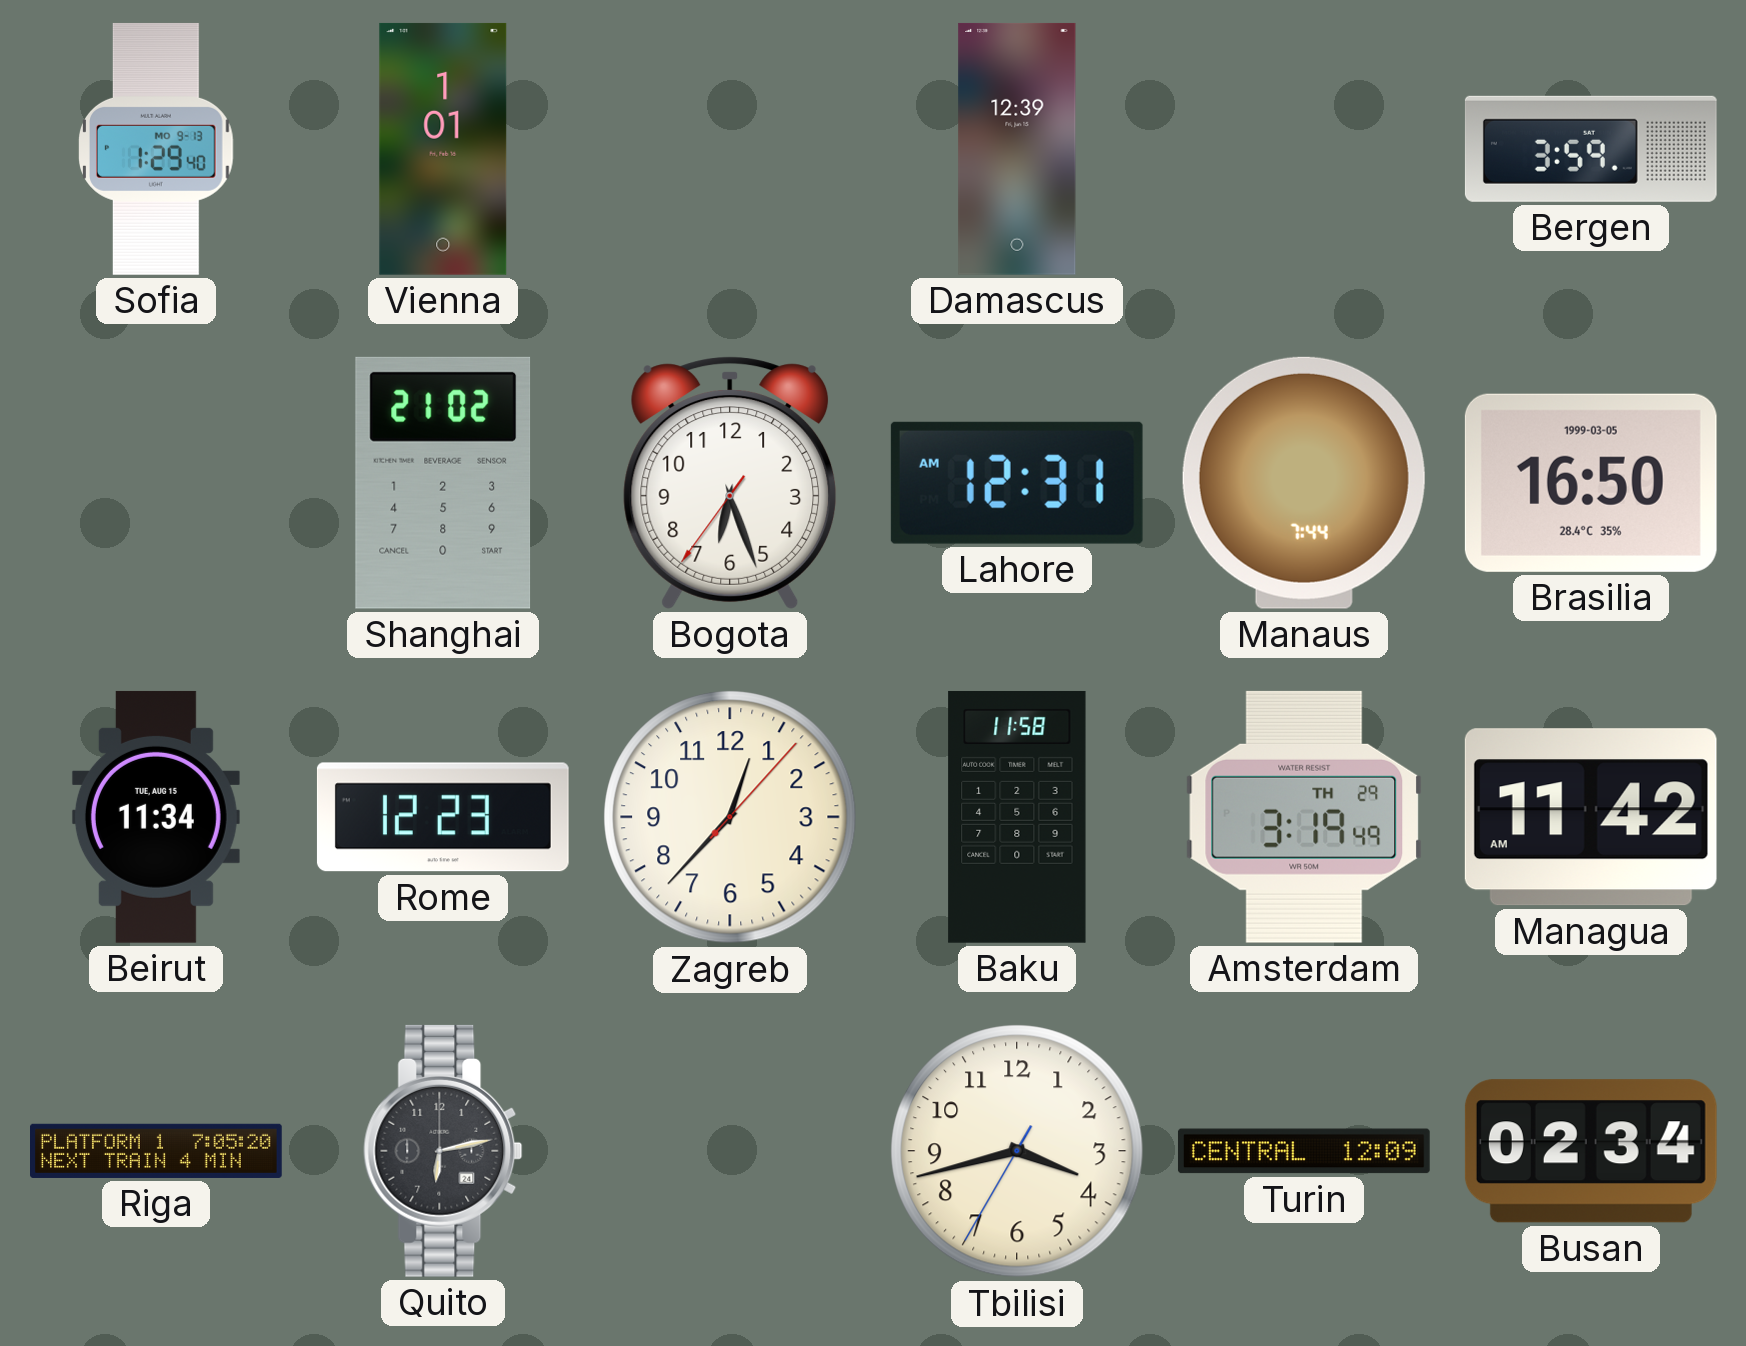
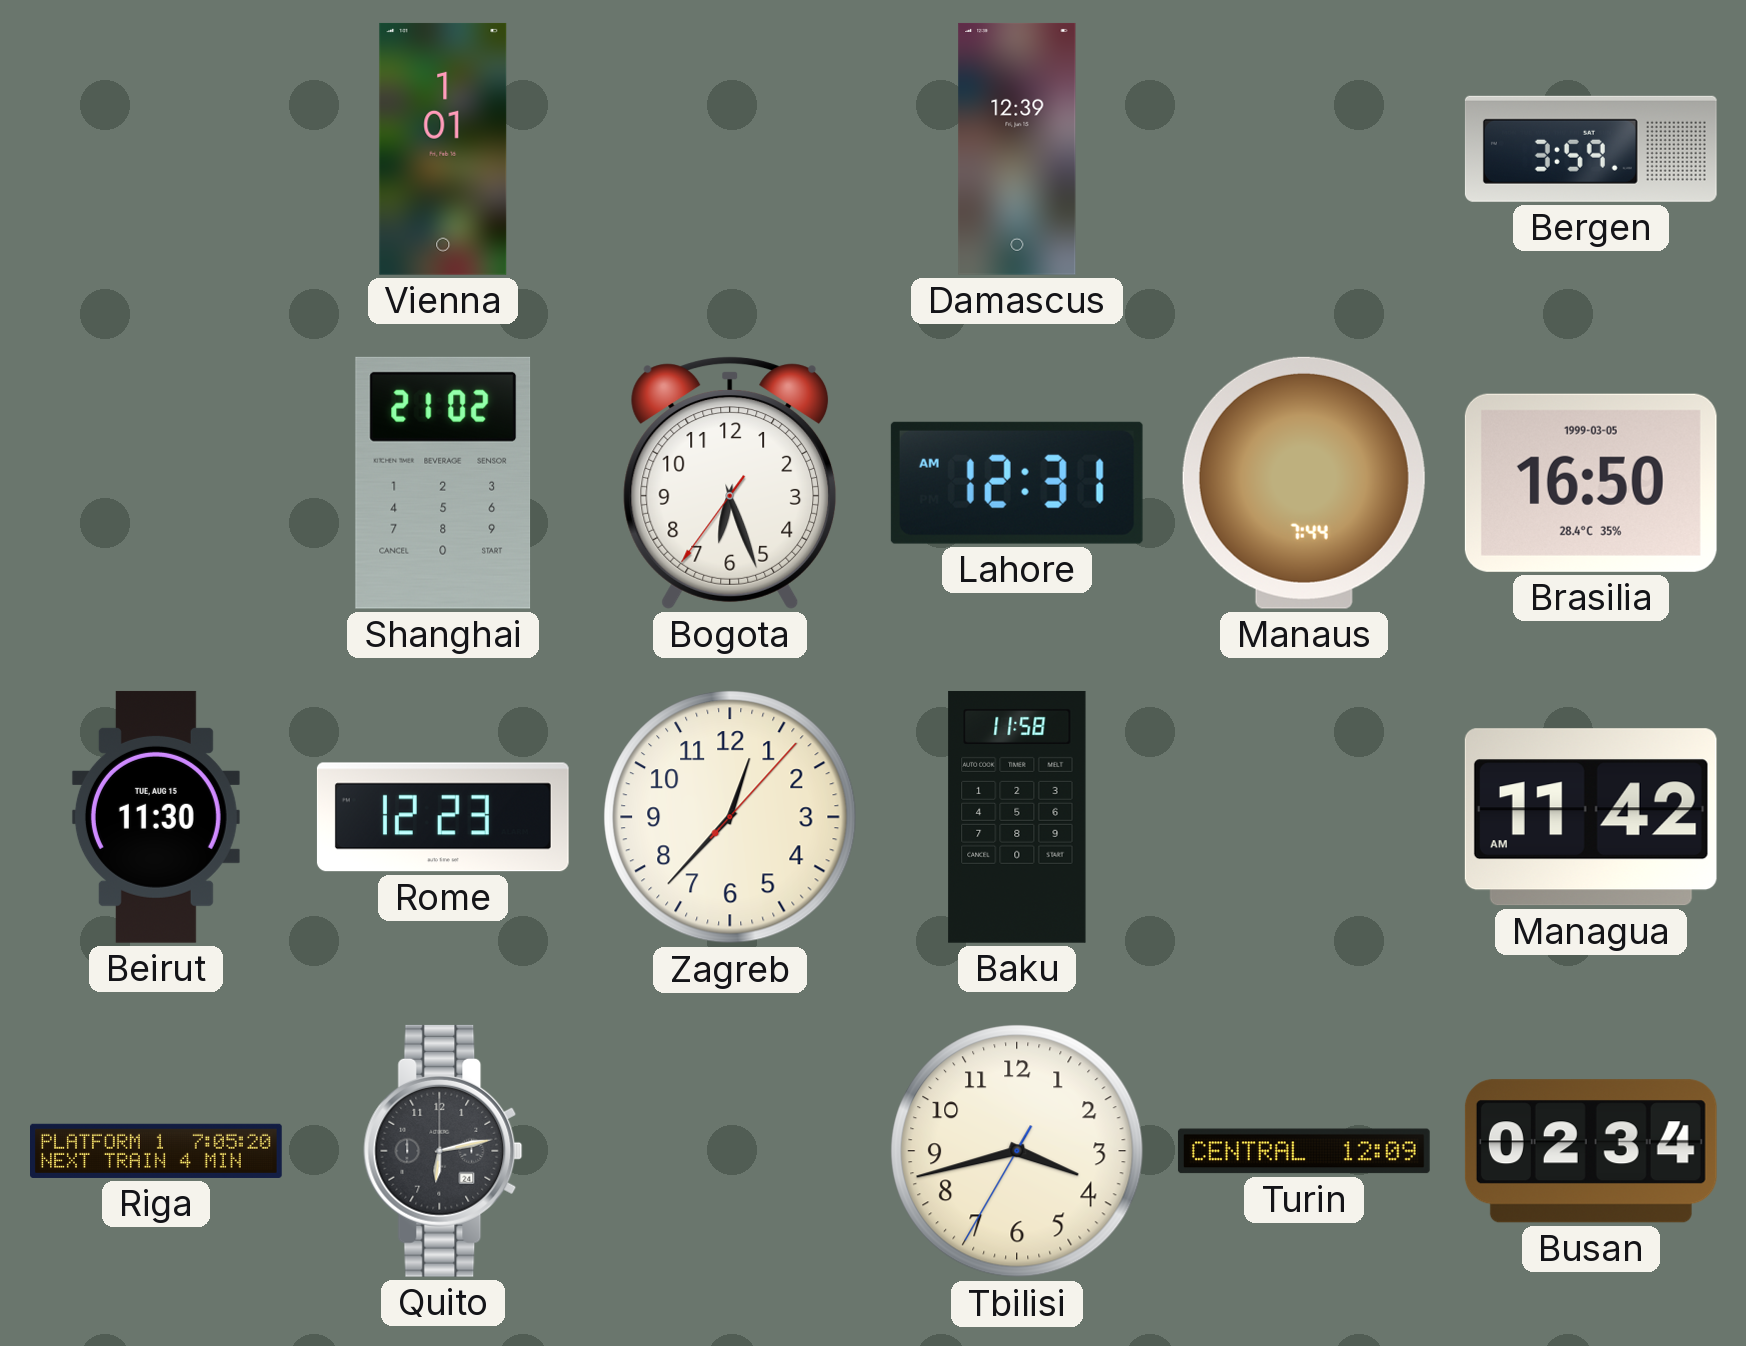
Sofia: 1:29 -> none
Beirut: 11:34 -> 11:30
Amsterdam: 3:19 -> none
